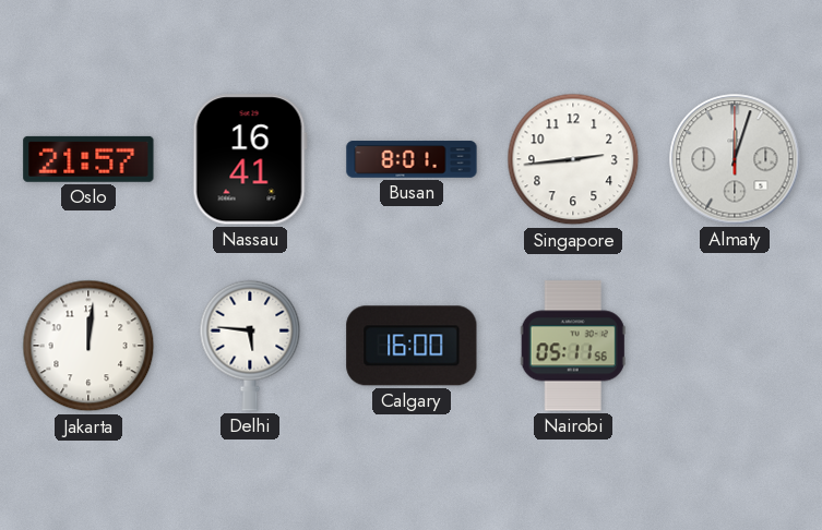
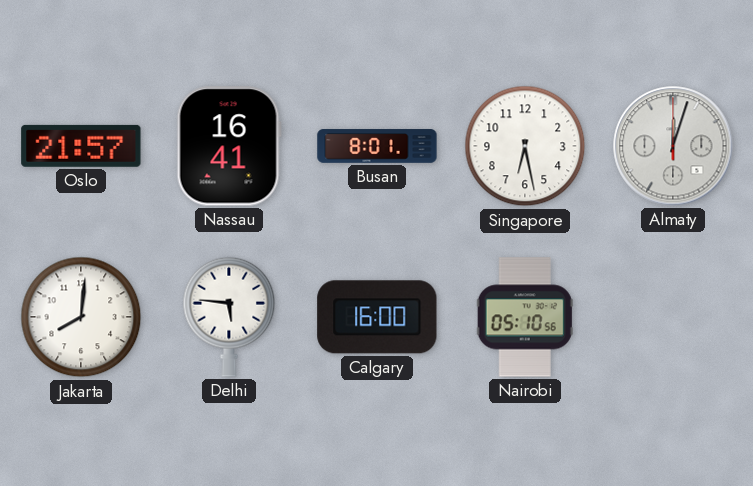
Singapore: 2:44 -> 6:28
Jakarta: 12:01 -> 8:01
Nairobi: 05:11 -> 05:10
